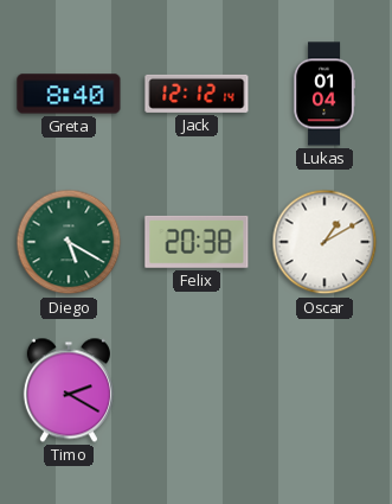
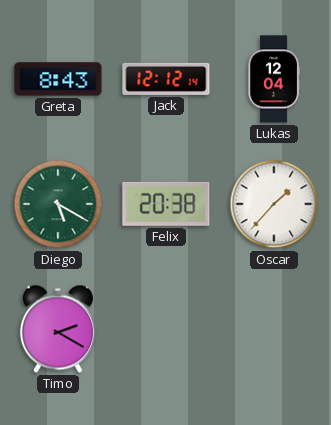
Greta: 8:40 -> 8:43
Lukas: 01:04 -> 12:04
Oscar: 1:10 -> 1:37
